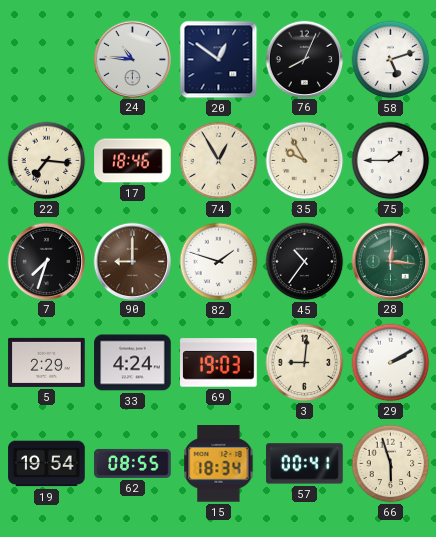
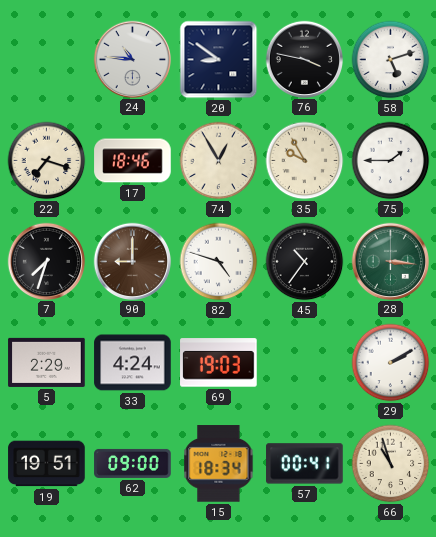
20: 12:51 -> 8:51
76: 8:04 -> 3:47
22: 7:16 -> 7:18
82: 1:48 -> 4:48
28: 12:16 -> 3:16
3: 9:01 -> none
19: 19:54 -> 19:51
62: 08:55 -> 09:00
66: 5:57 -> 10:57
